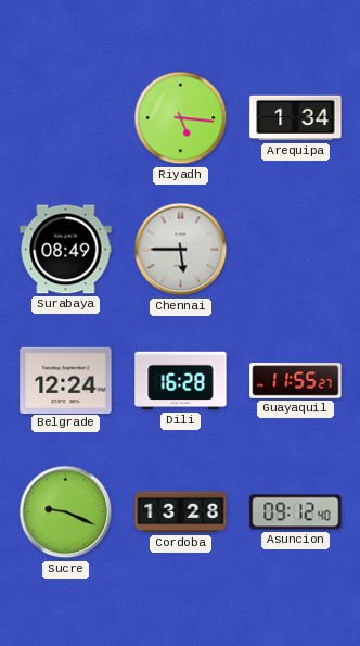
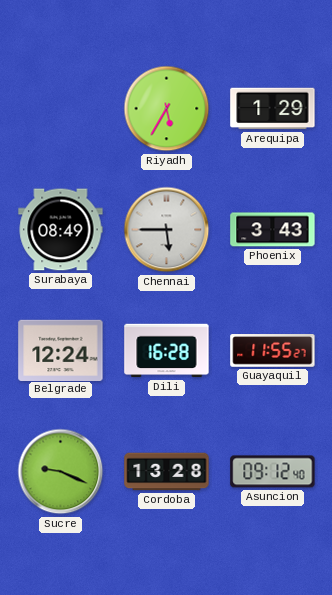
Riyadh: 5:16 -> 5:35
Arequipa: 1:34 -> 1:29
Phoenix: none -> 3:43
